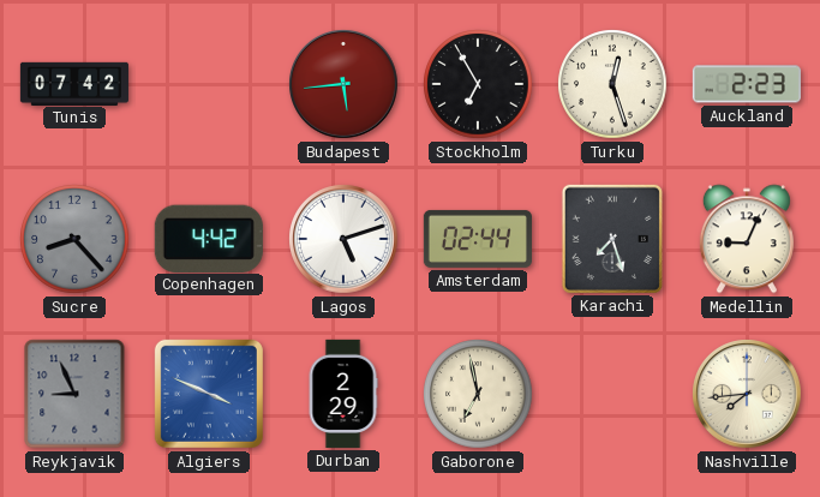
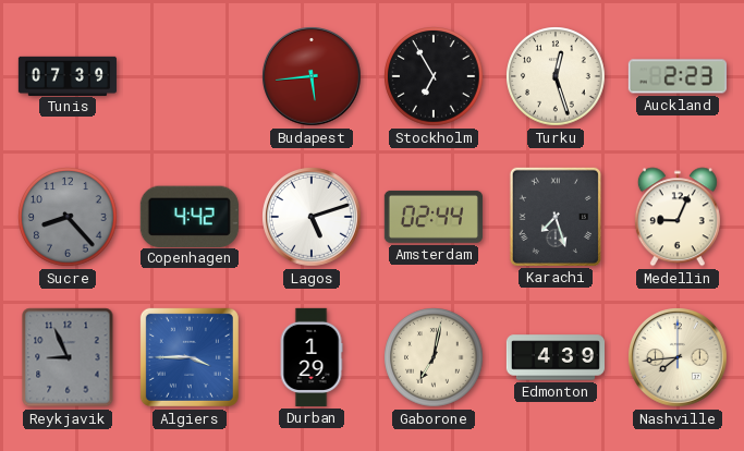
Tunis: 07:42 -> 07:39
Algiers: 3:49 -> 3:45
Durban: 2:29 -> 1:29
Gaborone: 6:58 -> 7:02
Edmonton: none -> 4:39
